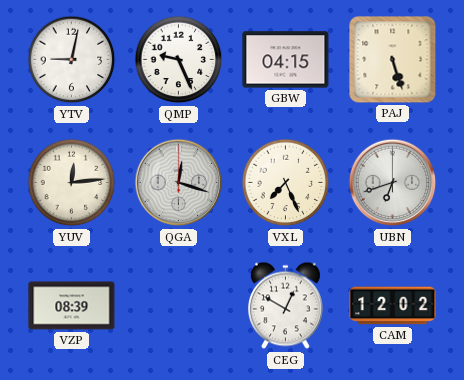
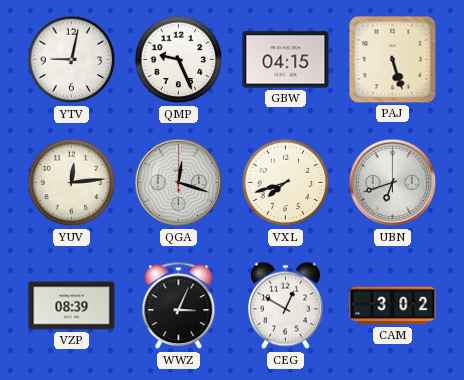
VXL: 7:26 -> 7:42
WWZ: none -> 3:04
CAM: 12:02 -> 3:02
